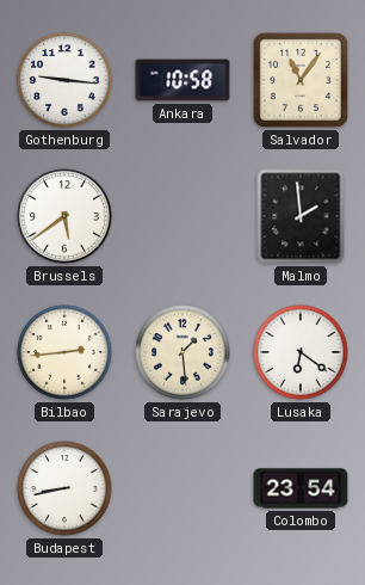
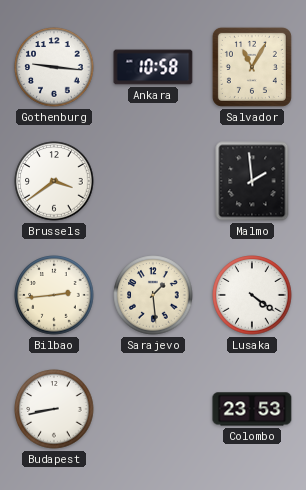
Salvador: 11:06 -> 11:05
Brussels: 5:39 -> 3:39
Lusaka: 6:21 -> 4:21
Colombo: 23:54 -> 23:53
